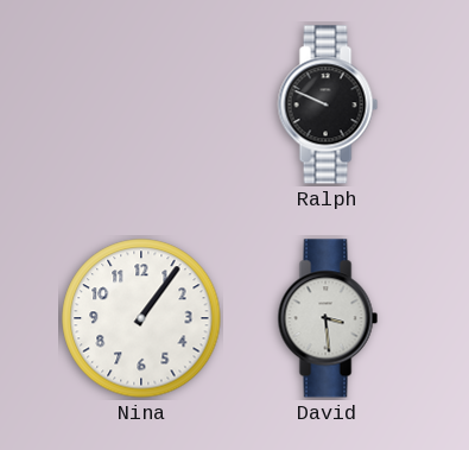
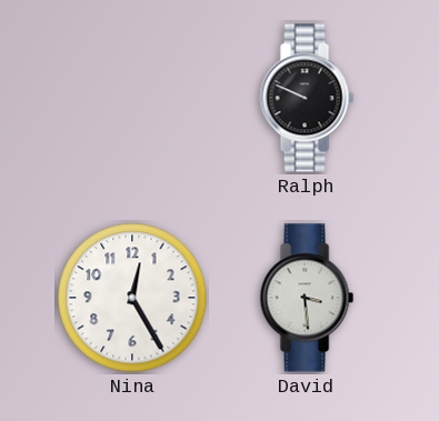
Nina: 1:06 -> 12:25
